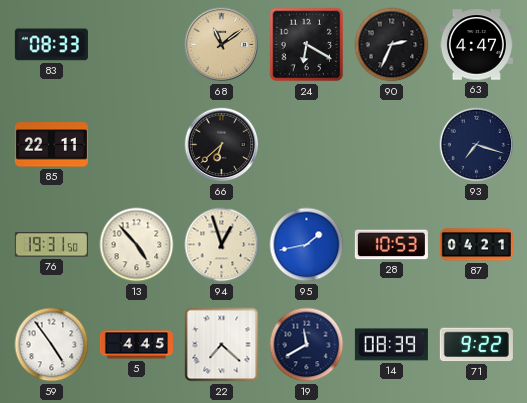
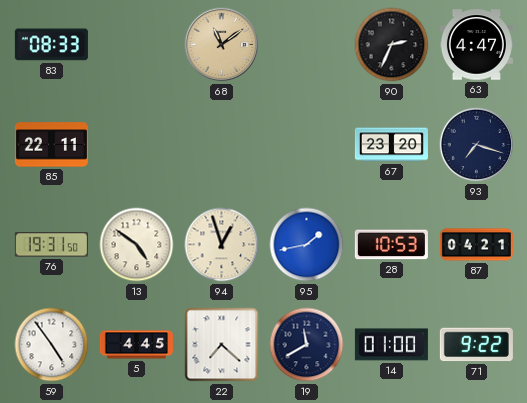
24: 6:20 -> none
66: 6:38 -> none
67: none -> 23:20
13: 4:53 -> 4:51
14: 08:39 -> 01:00
